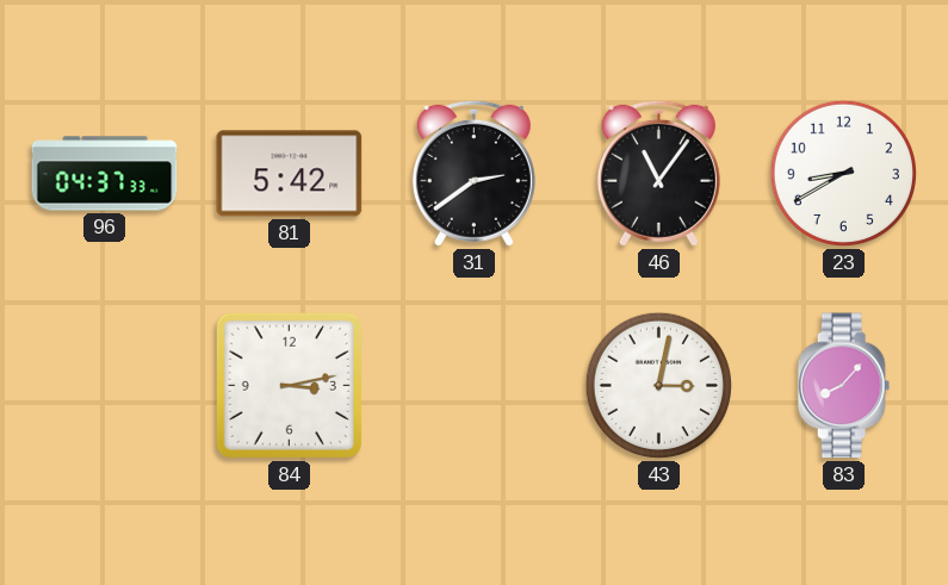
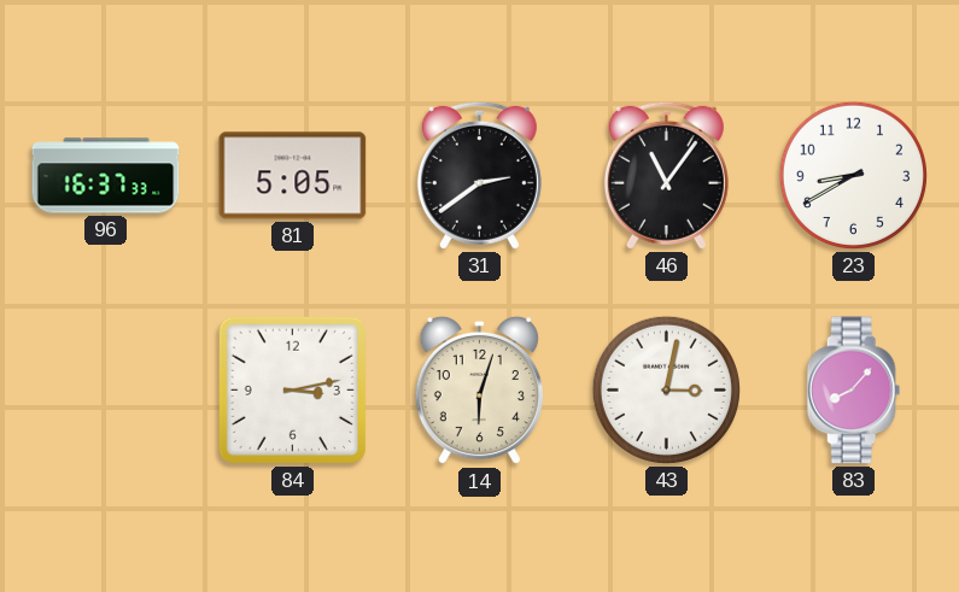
96: 04:37 -> 16:37
81: 5:42 -> 5:05
14: none -> 6:03
